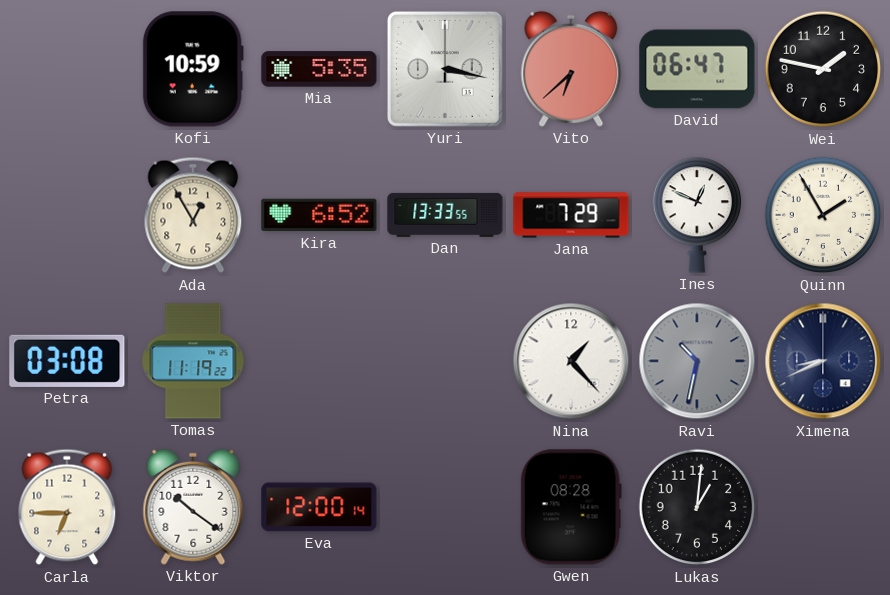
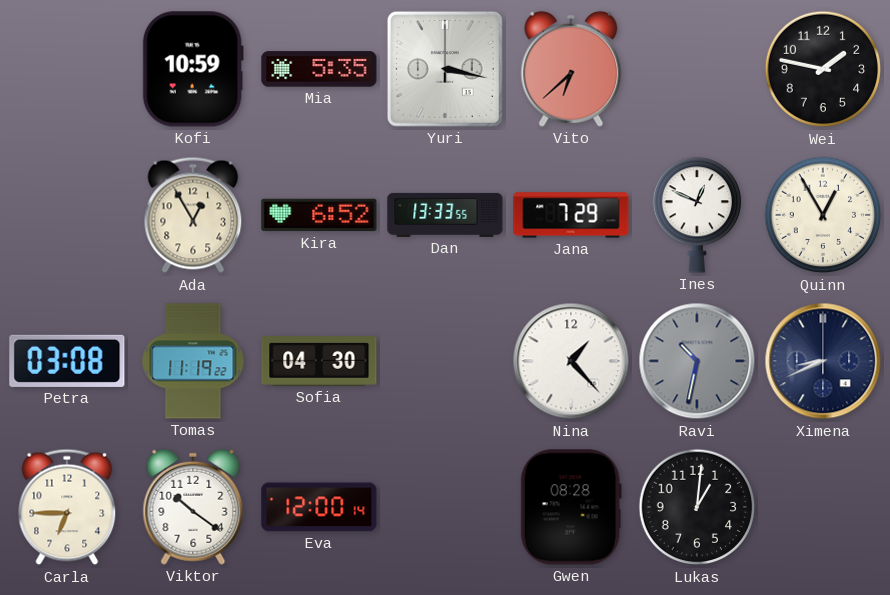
David: 06:47 -> none
Quinn: 1:55 -> 12:55
Sofia: none -> 04:30
